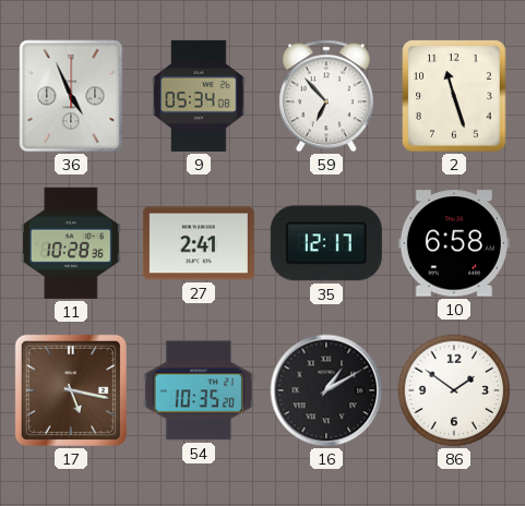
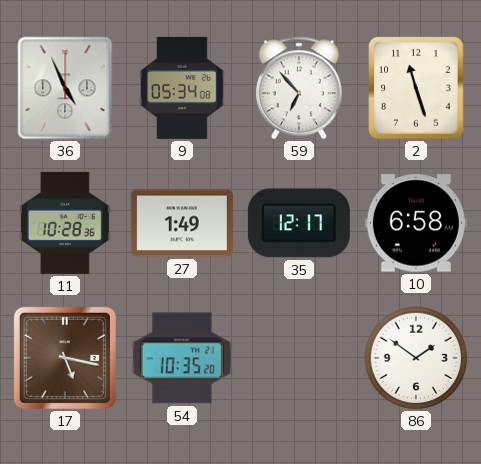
27: 2:41 -> 1:49
16: 1:10 -> none
